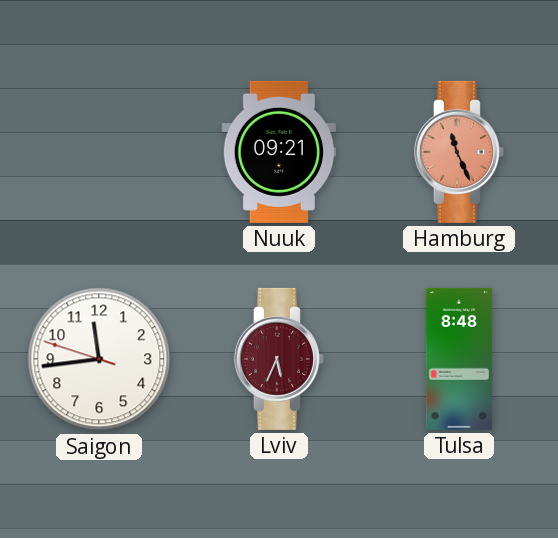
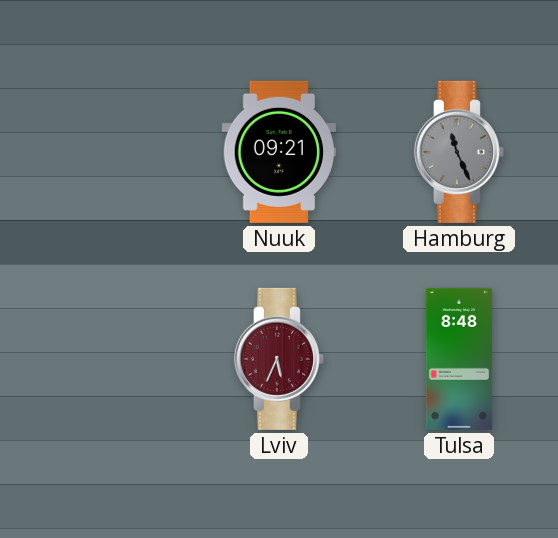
Hamburg dial: salmon -> grey
Saigon: 11:43 -> none
